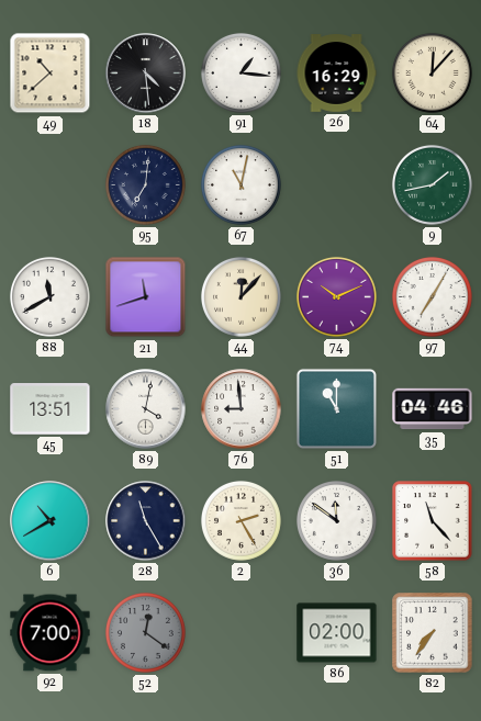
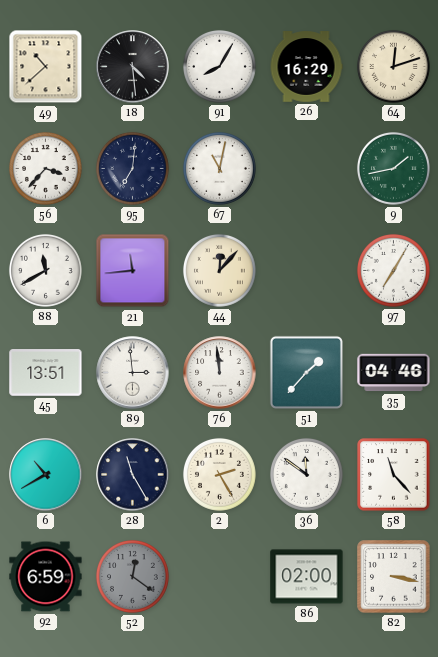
91: 1:16 -> 8:05
64: 12:07 -> 12:12
56: none -> 3:37
21: 11:42 -> 11:44
74: 10:11 -> none
89: 4:02 -> 2:59
76: 8:59 -> 11:59
51: 11:00 -> 1:37
92: 7:00 -> 6:59
82: 7:36 -> 3:17
